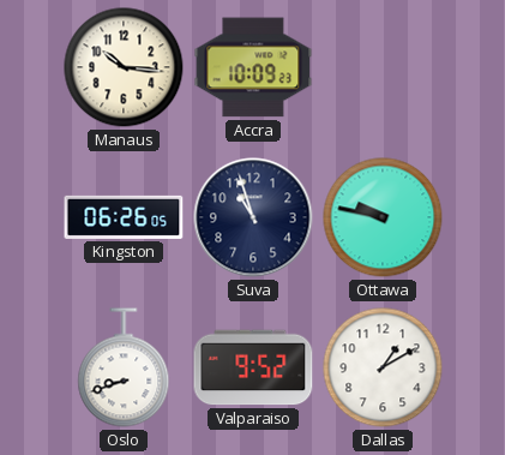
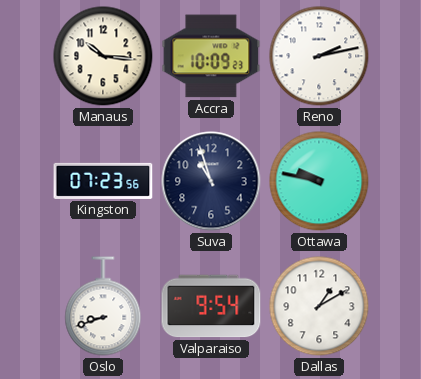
Reno: none -> 2:13
Kingston: 06:26 -> 07:23
Valparaiso: 9:52 -> 9:54
